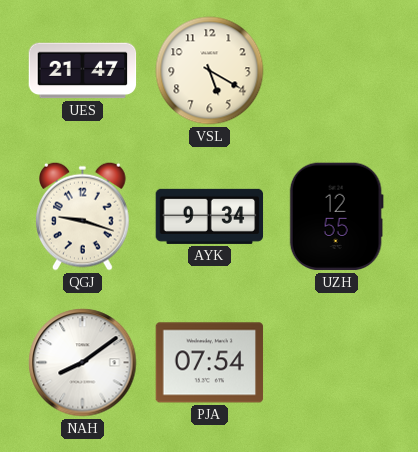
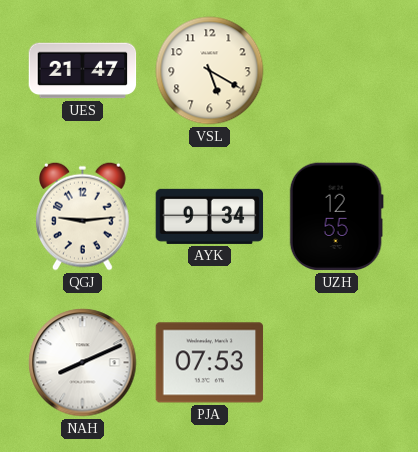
QGJ: 9:18 -> 9:14
NAH: 8:09 -> 8:11
PJA: 07:54 -> 07:53
